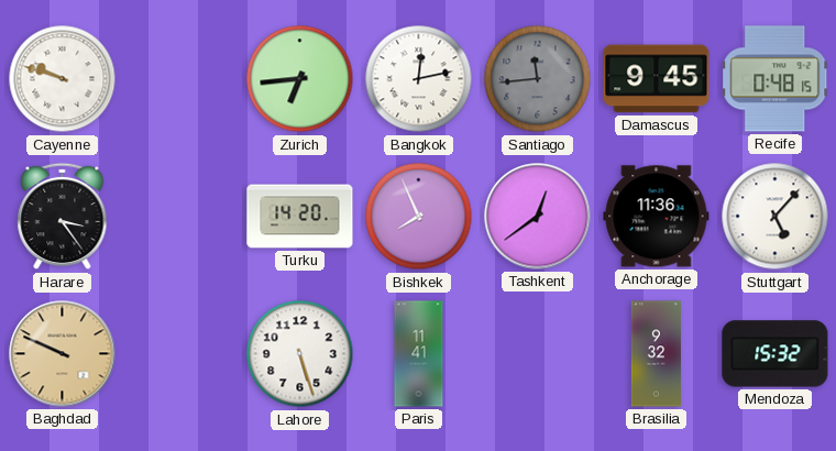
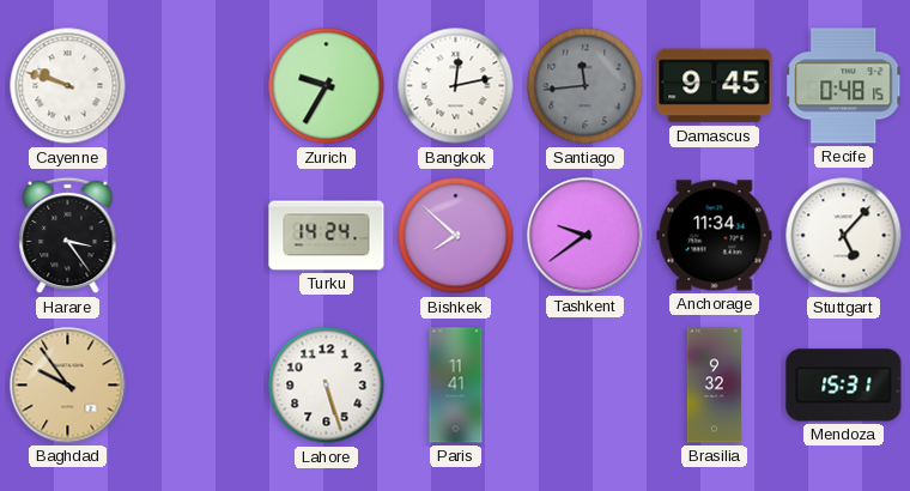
Zurich: 6:44 -> 9:35
Turku: 14:20 -> 14:24
Bishkek: 7:56 -> 7:52
Tashkent: 12:39 -> 9:39
Anchorage: 11:36 -> 11:34
Baghdad: 9:49 -> 9:54
Mendoza: 15:32 -> 15:31
